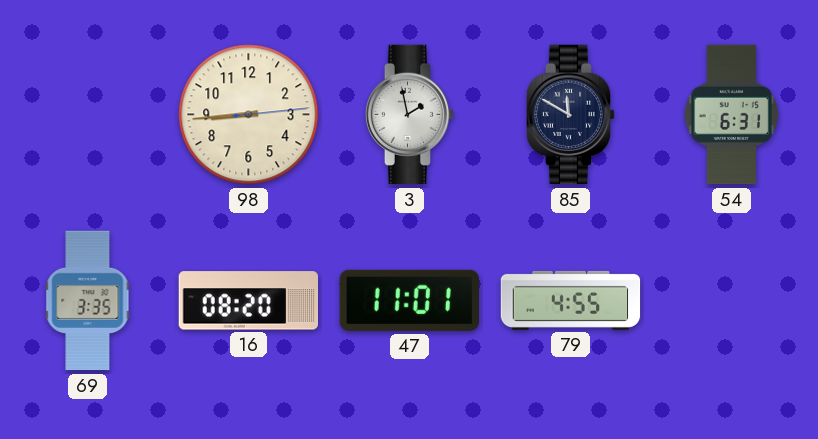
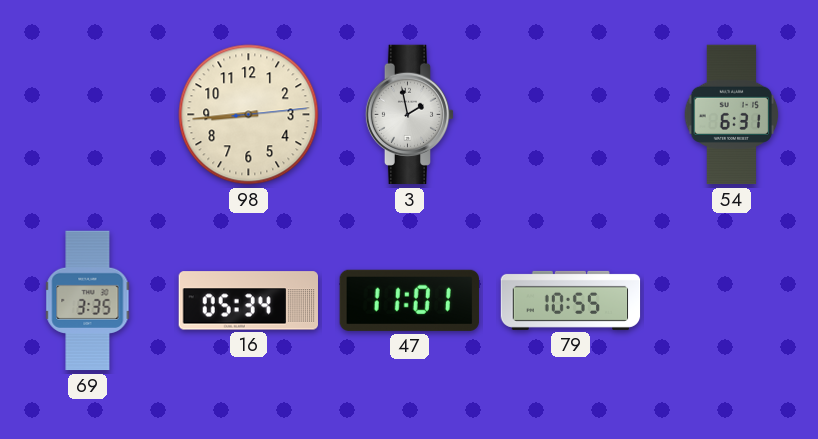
85: 11:50 -> none
16: 08:20 -> 05:34
79: 4:55 -> 10:55
